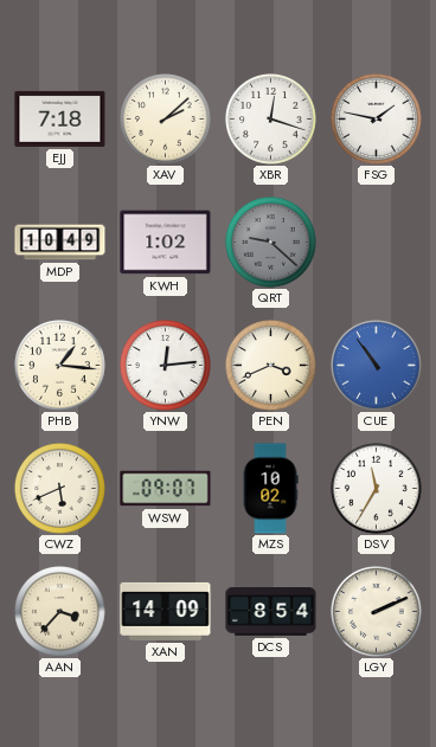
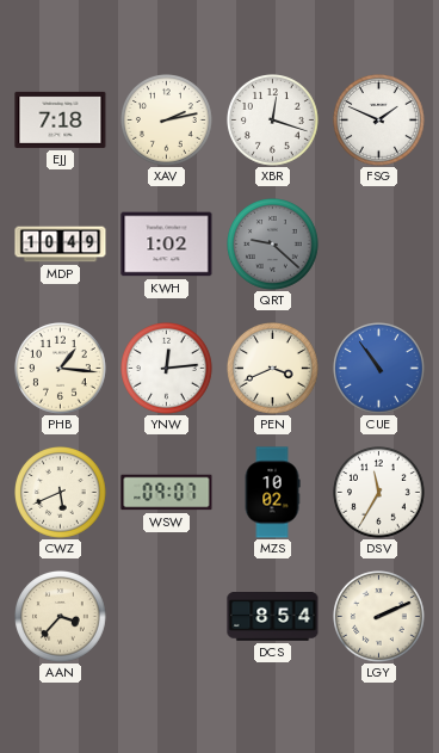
XAV: 2:08 -> 2:13
FSG: 1:47 -> 1:49
XAN: 14:09 -> none
